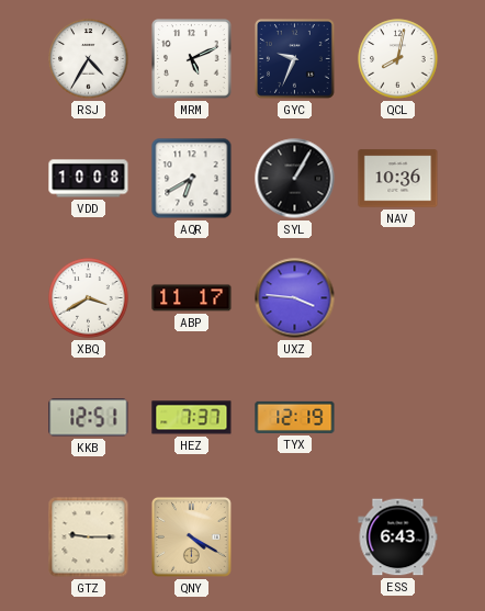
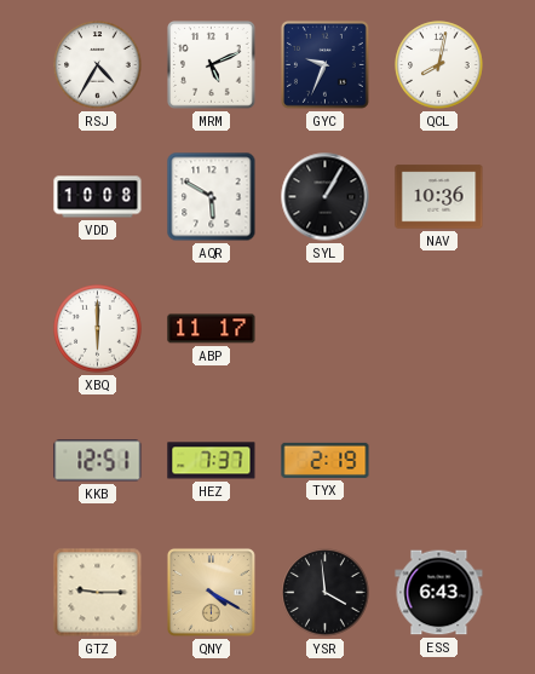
AQR: 6:40 -> 5:50
XBQ: 3:40 -> 6:00
UXZ: 3:46 -> none
TYX: 12:19 -> 2:19
YSR: none -> 3:59
